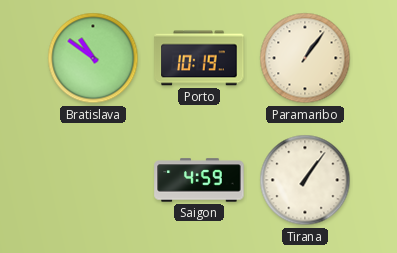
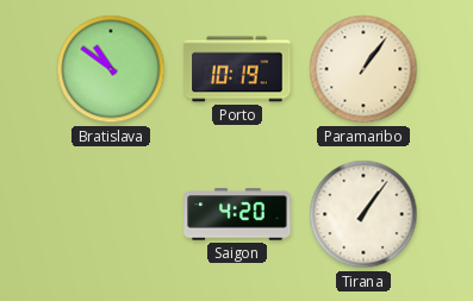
Saigon: 4:59 -> 4:20
